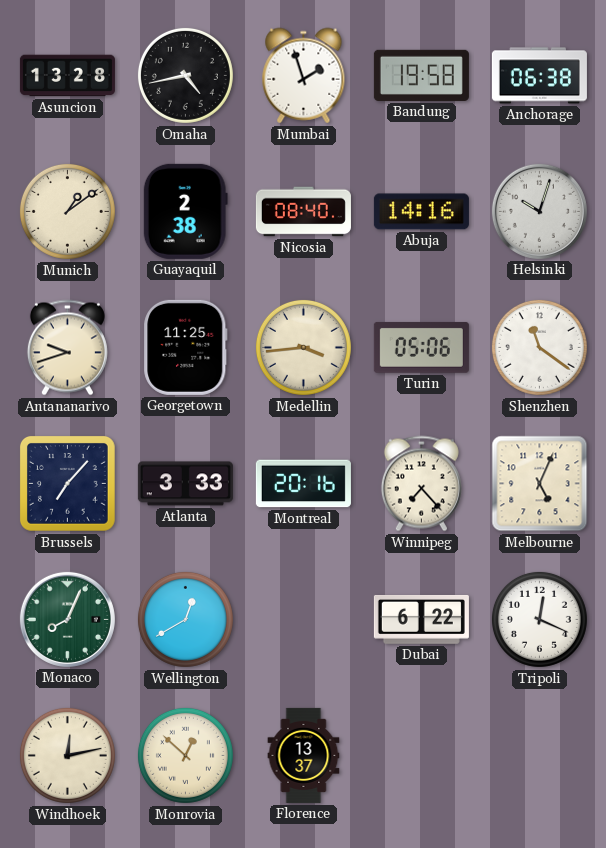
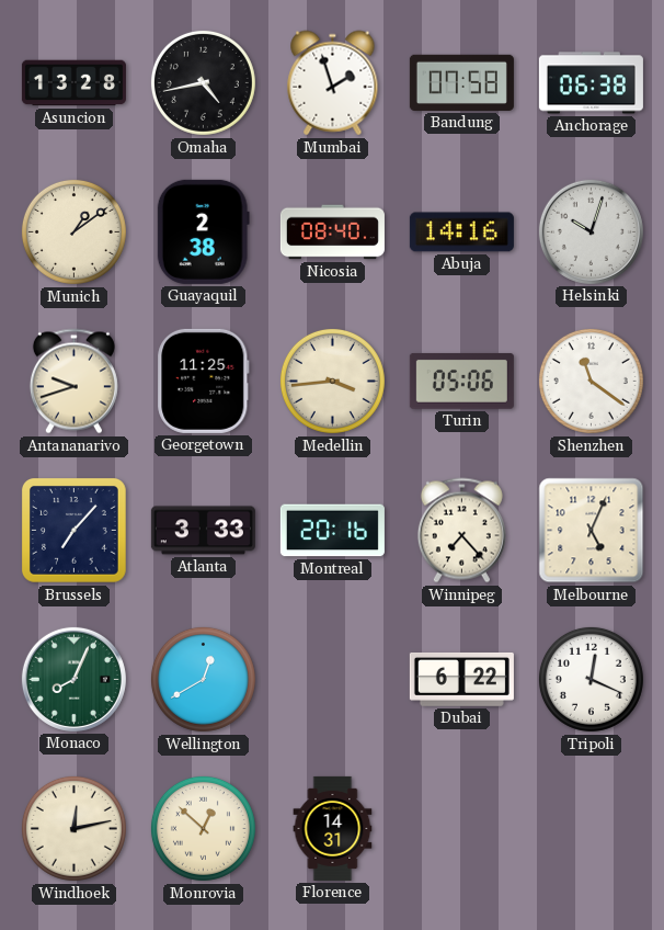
Bandung: 19:58 -> 07:58
Florence: 13:37 -> 14:31
